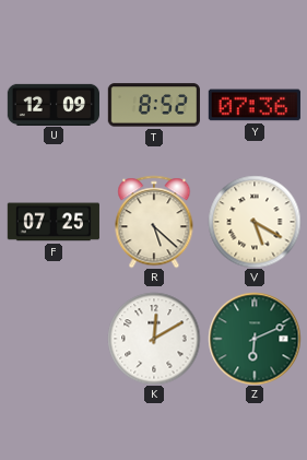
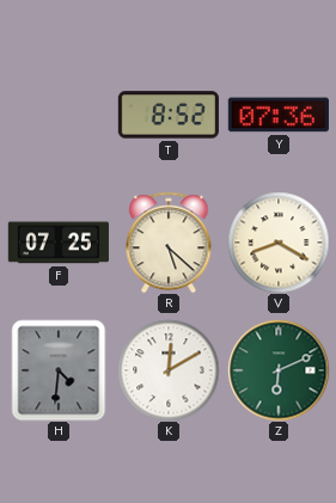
U: 12:09 -> none
V: 5:20 -> 8:20
H: none -> 4:31
